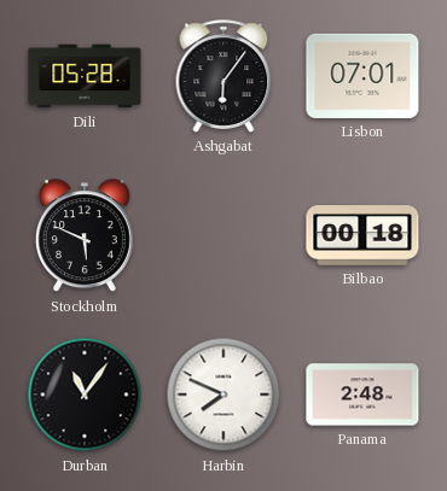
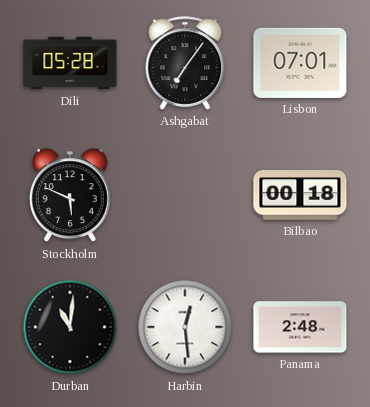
Ashgabat: 6:06 -> 7:06
Durban: 11:06 -> 11:01
Harbin: 7:49 -> 12:29
